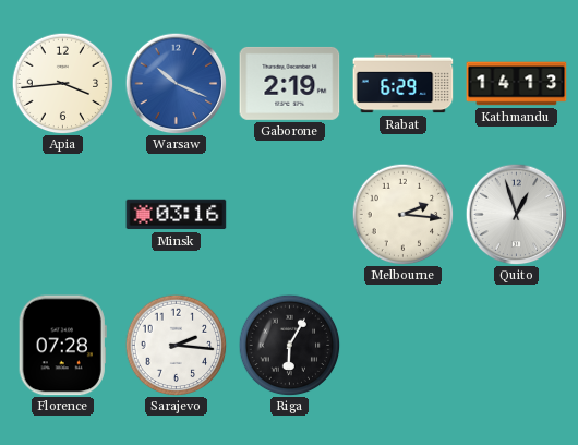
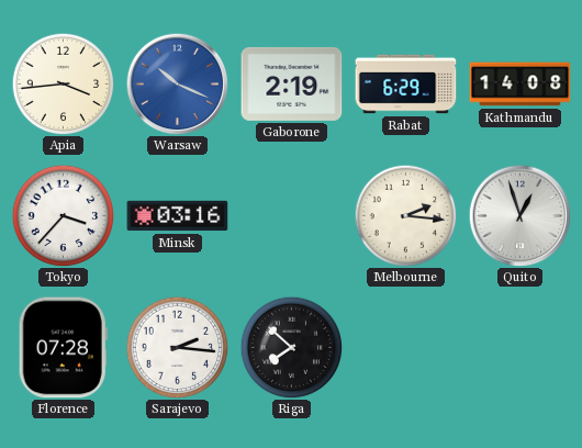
Kathmandu: 14:13 -> 14:08
Tokyo: none -> 3:37
Riga: 6:05 -> 7:52
